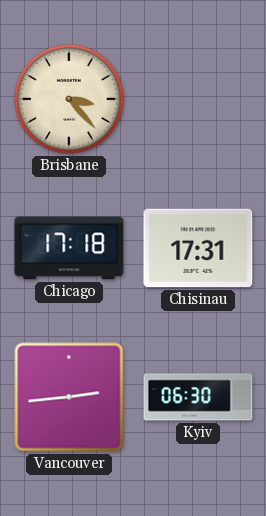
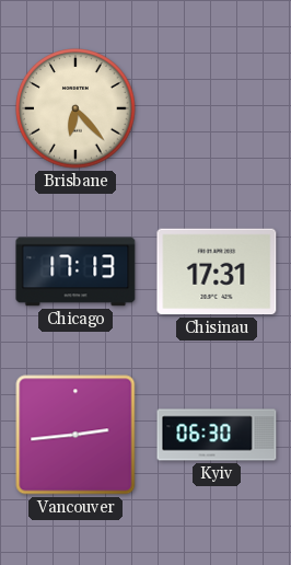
Brisbane: 3:23 -> 6:23
Chicago: 17:18 -> 17:13
